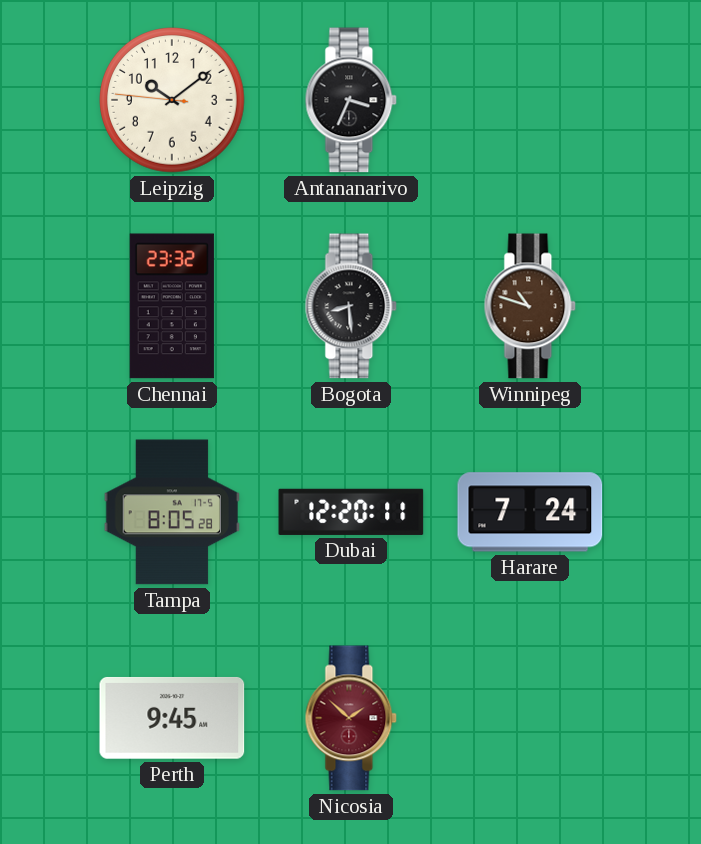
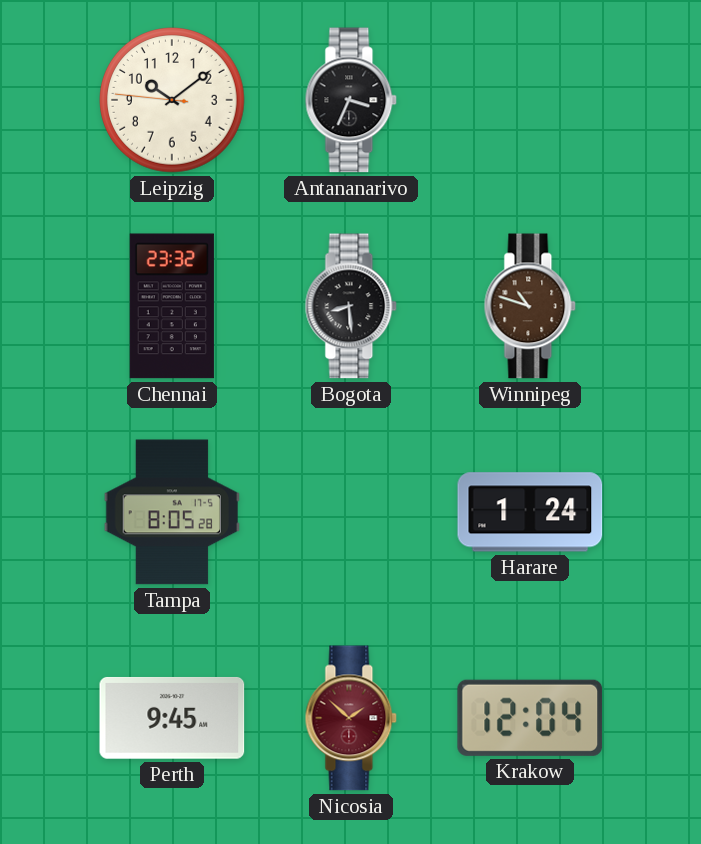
Dubai: 12:20 -> none
Harare: 7:24 -> 1:24
Krakow: none -> 12:04
